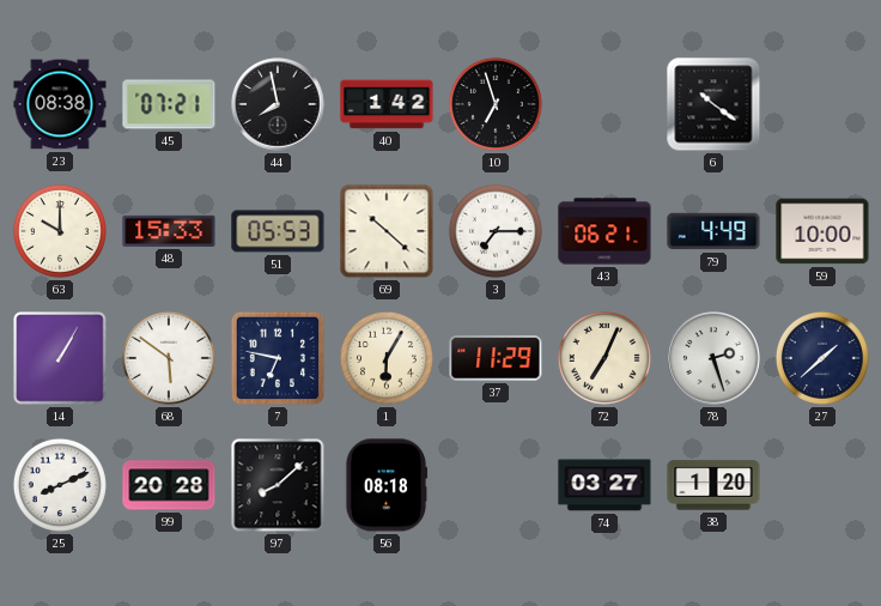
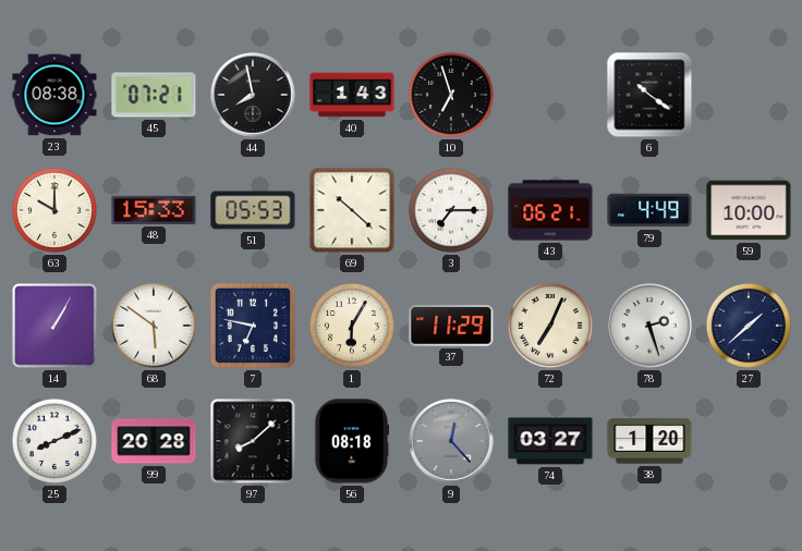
40: 1:42 -> 1:43
9: none -> 12:23
